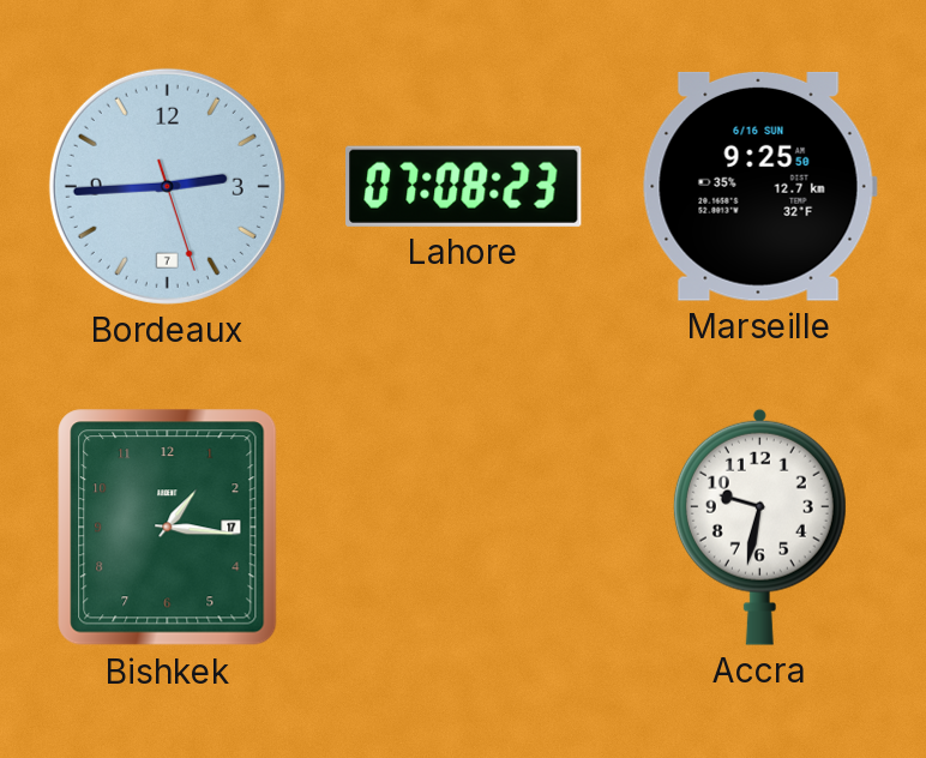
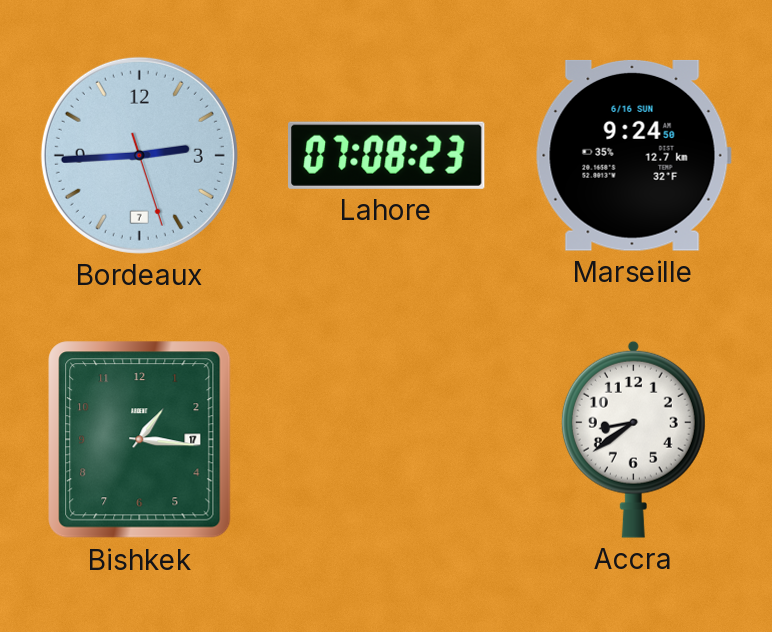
Marseille: 9:25 -> 9:24
Accra: 9:32 -> 8:39
